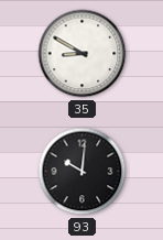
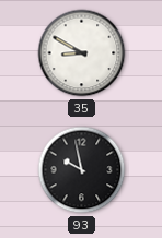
93: 10:01 -> 9:58
